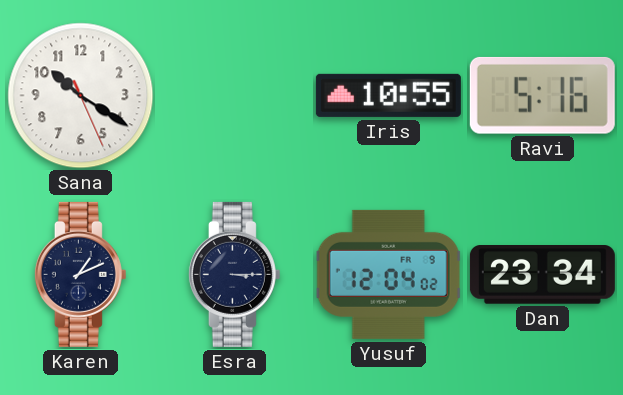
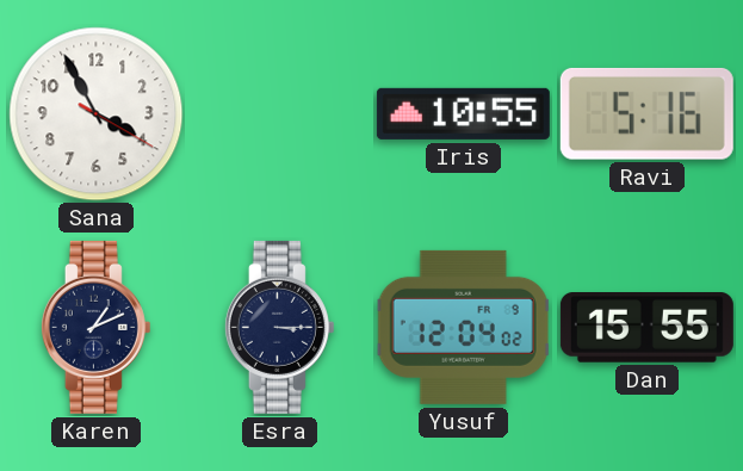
Sana: 10:20 -> 3:55
Dan: 23:34 -> 15:55
